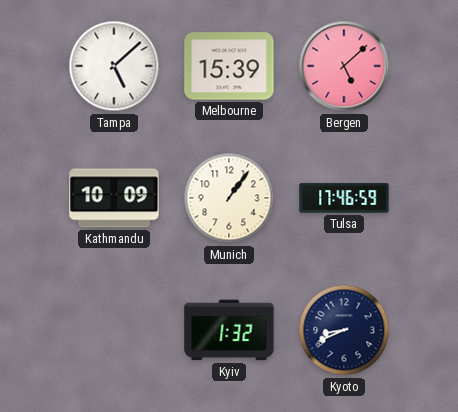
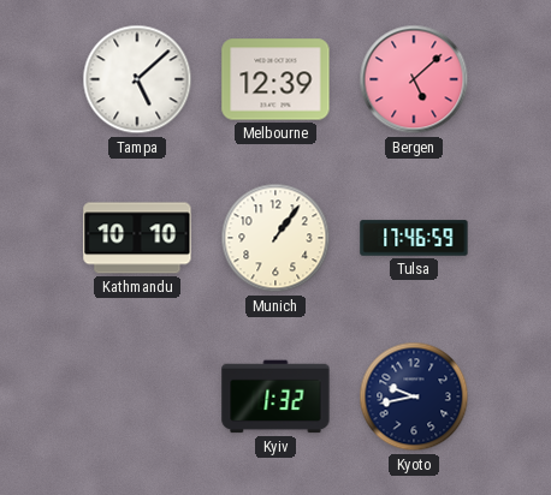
Melbourne: 15:39 -> 12:39
Kathmandu: 10:09 -> 10:10
Kyoto: 8:41 -> 9:43
